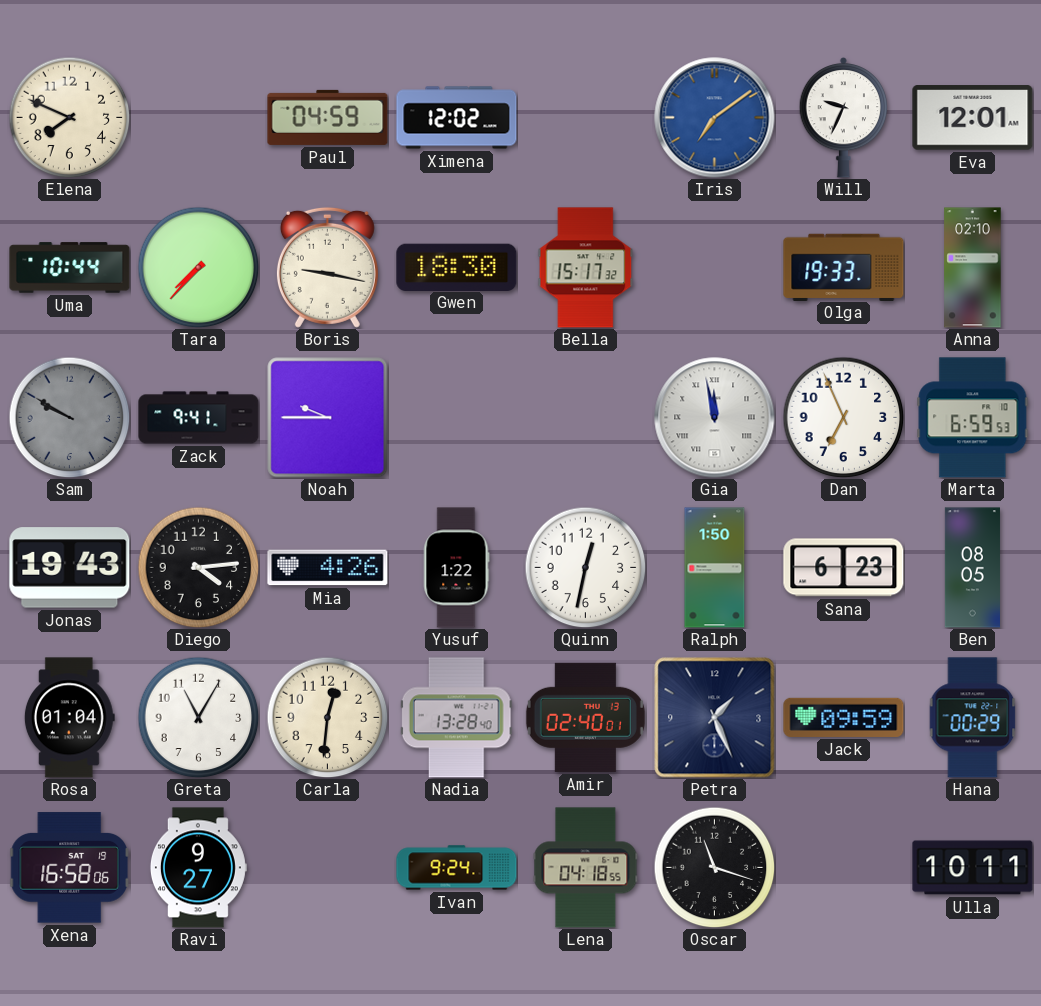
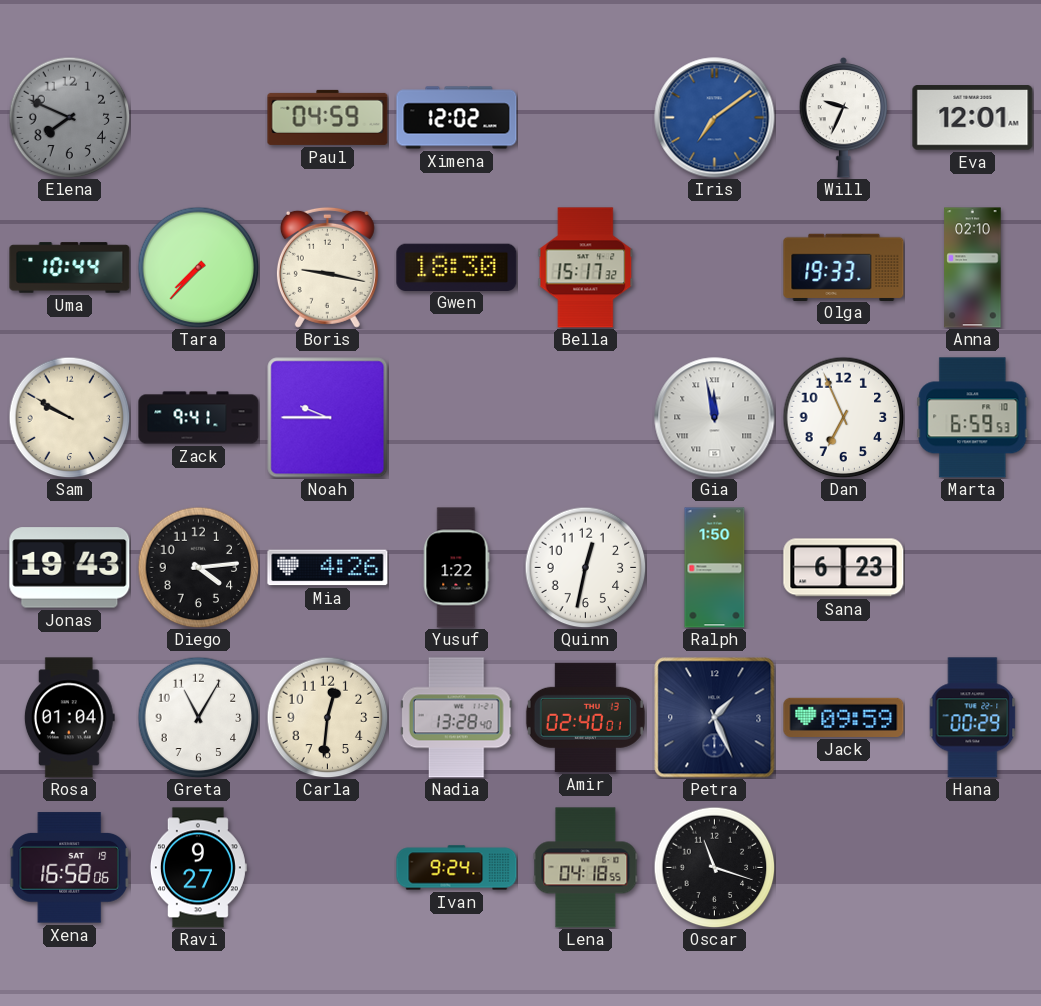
Elena dial: cream -> grey
Sam dial: grey -> cream
Ben: 08:05 -> none
Ulla: 10:11 -> none
